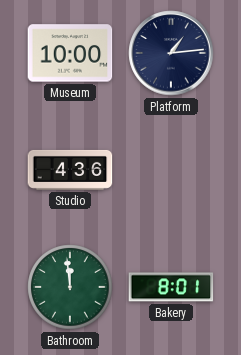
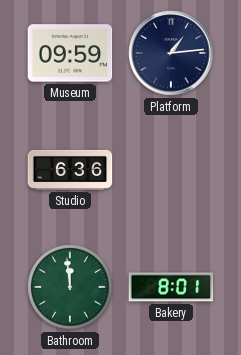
Museum: 10:00 -> 09:59
Studio: 4:36 -> 6:36
